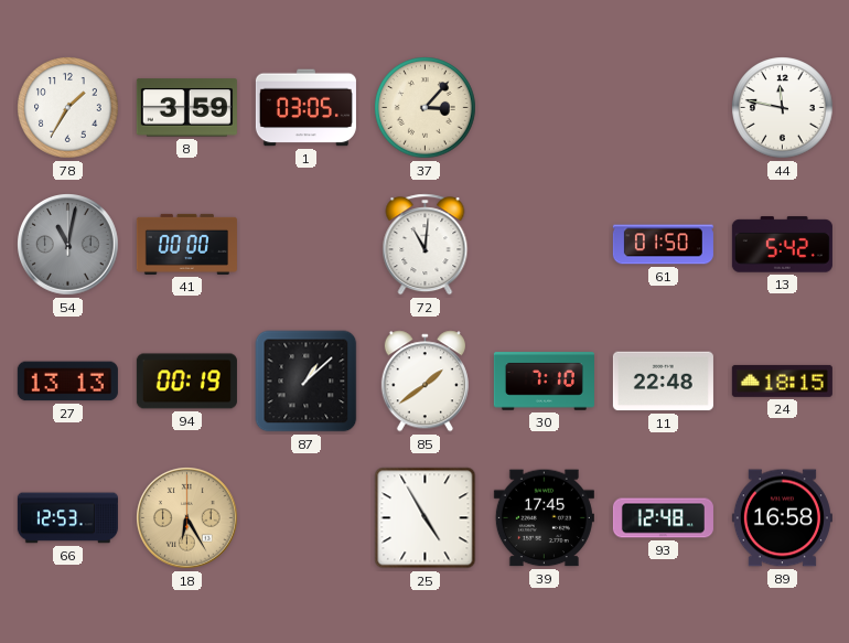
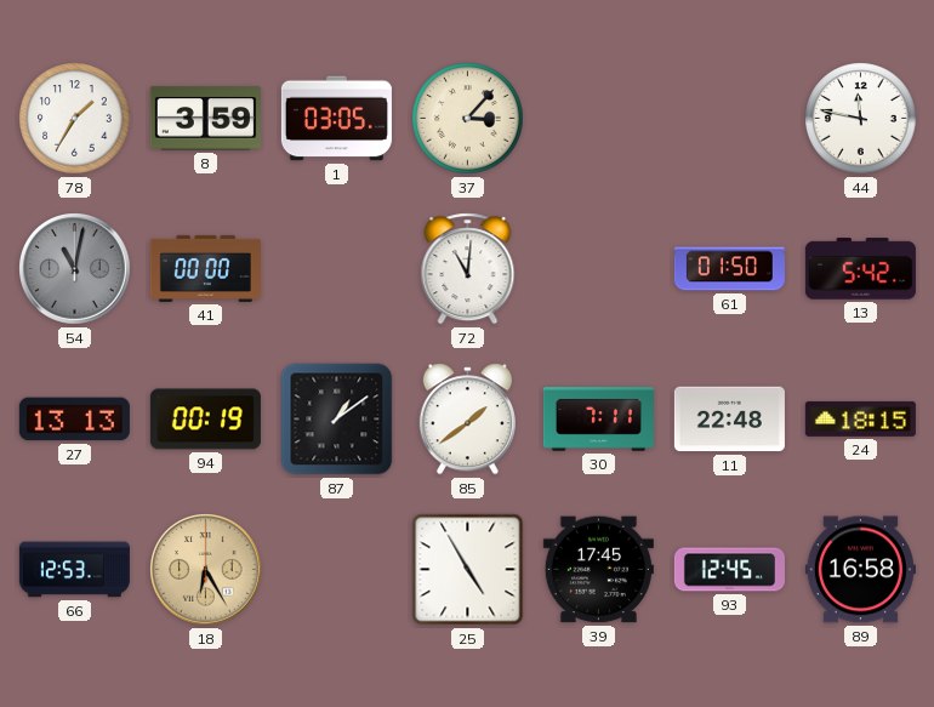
87: 1:08 -> 1:09
30: 7:10 -> 7:11
93: 12:48 -> 12:45
